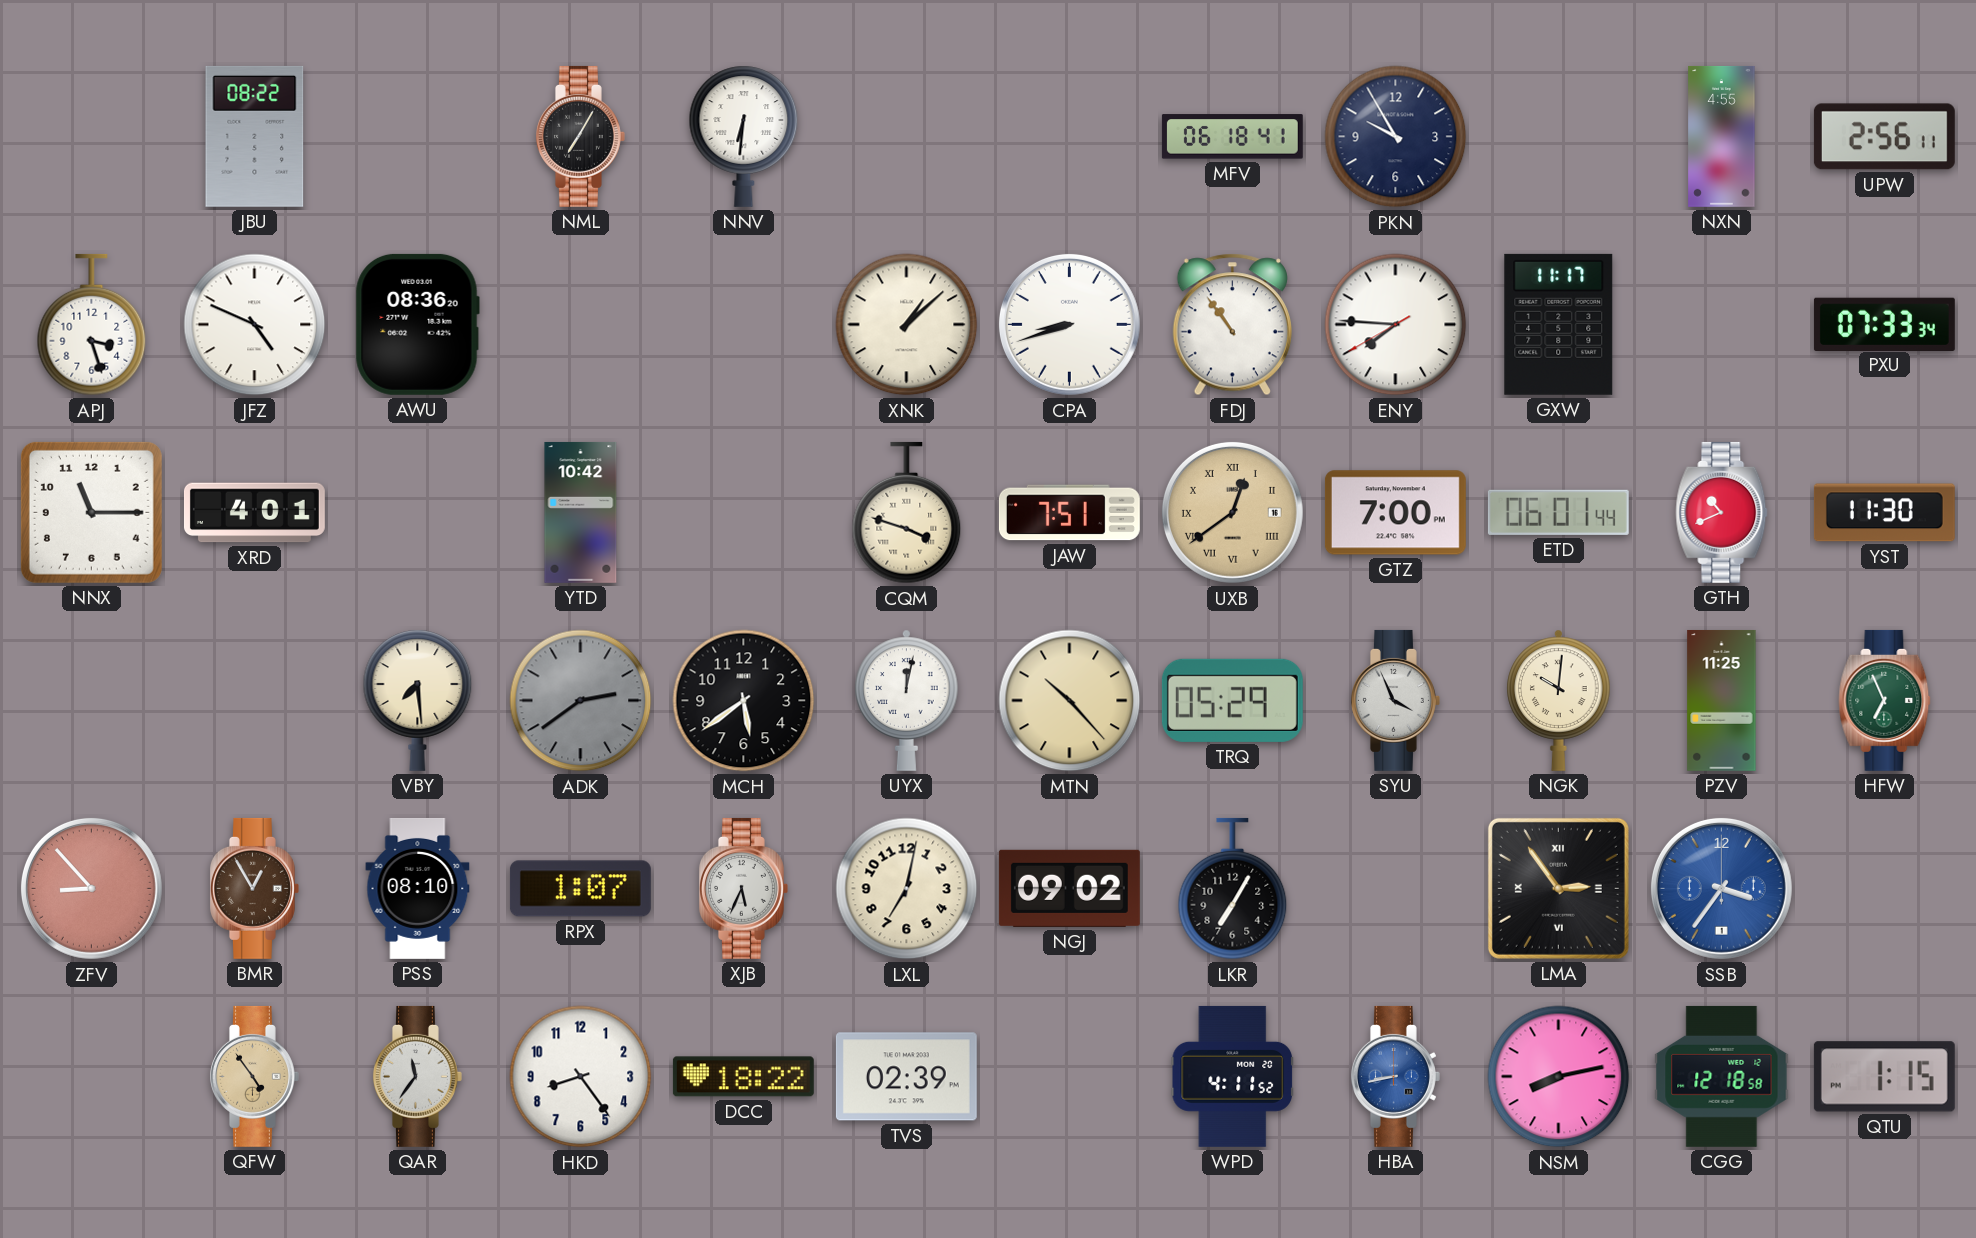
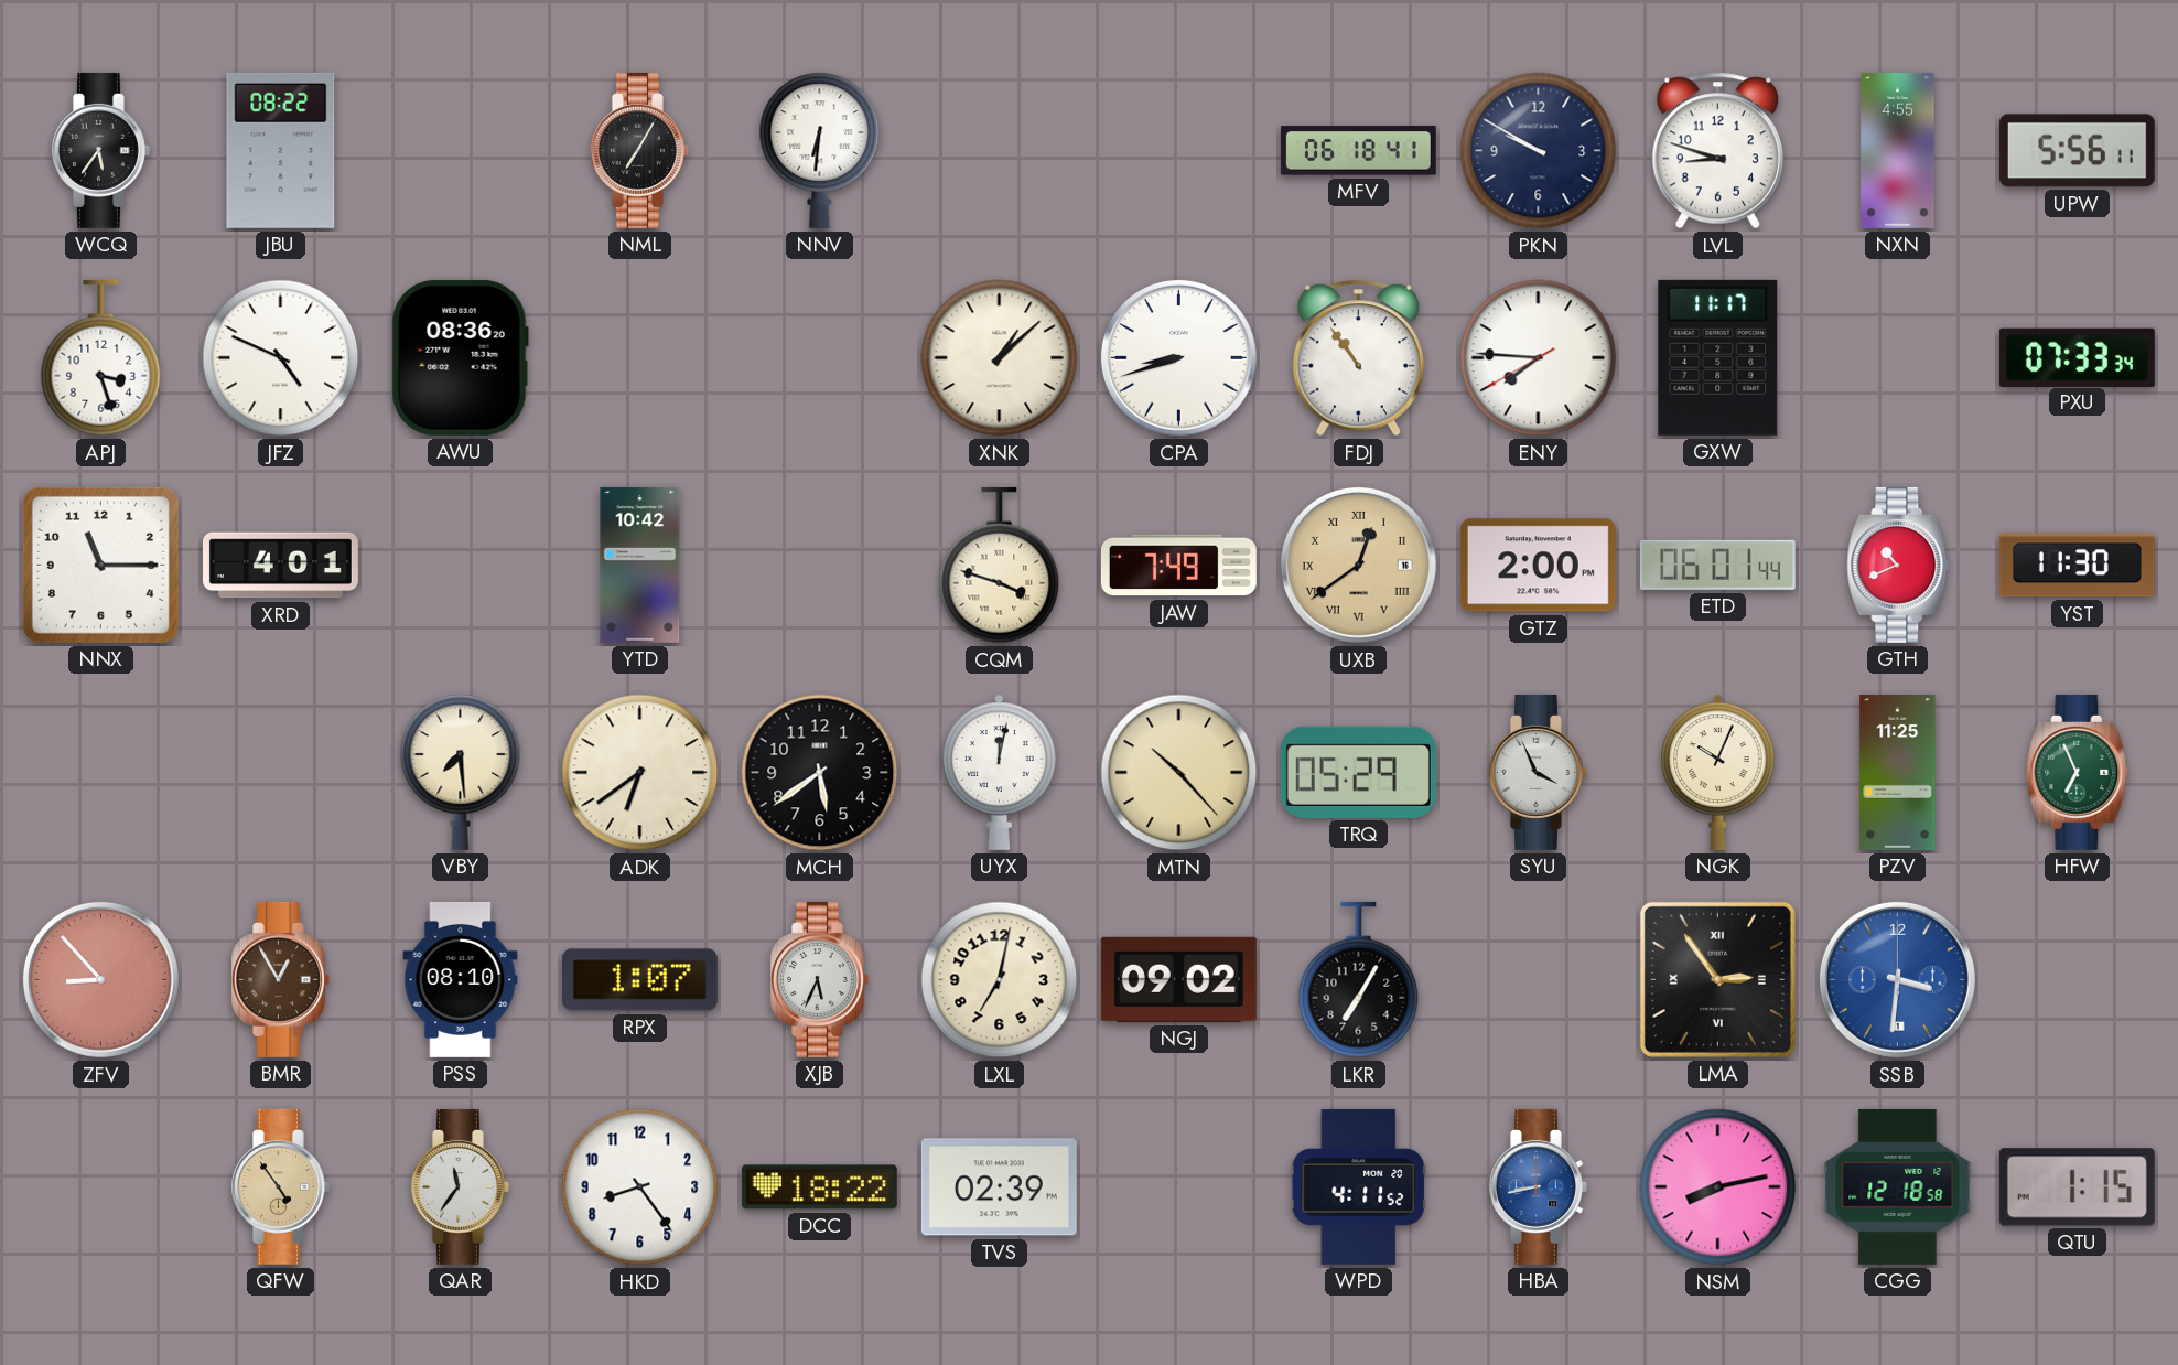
WCQ: none -> 5:36
PKN: 9:55 -> 9:50
LVL: none -> 8:48
UPW: 2:56 -> 5:56
JAW: 7:51 -> 7:49
GTZ: 7:00 -> 2:00
ADK: 2:39 -> 6:39
ADK dial: grey -> cream
NGK: 10:01 -> 10:04
SSB: 3:36 -> 3:31
